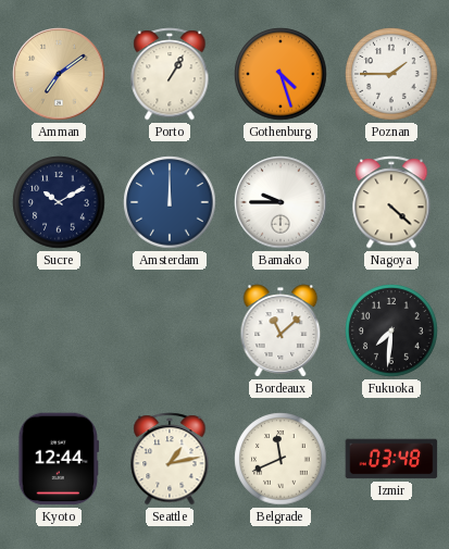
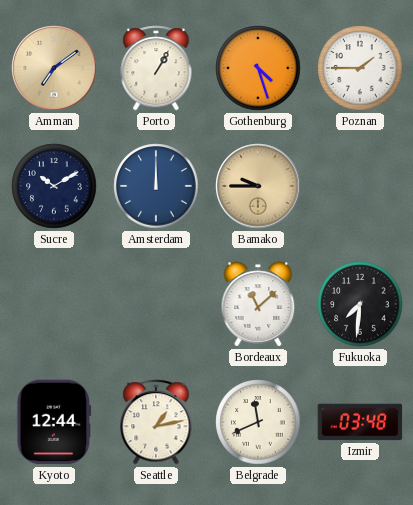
Bamako dial: white -> champagne
Nagoya: 4:22 -> none
